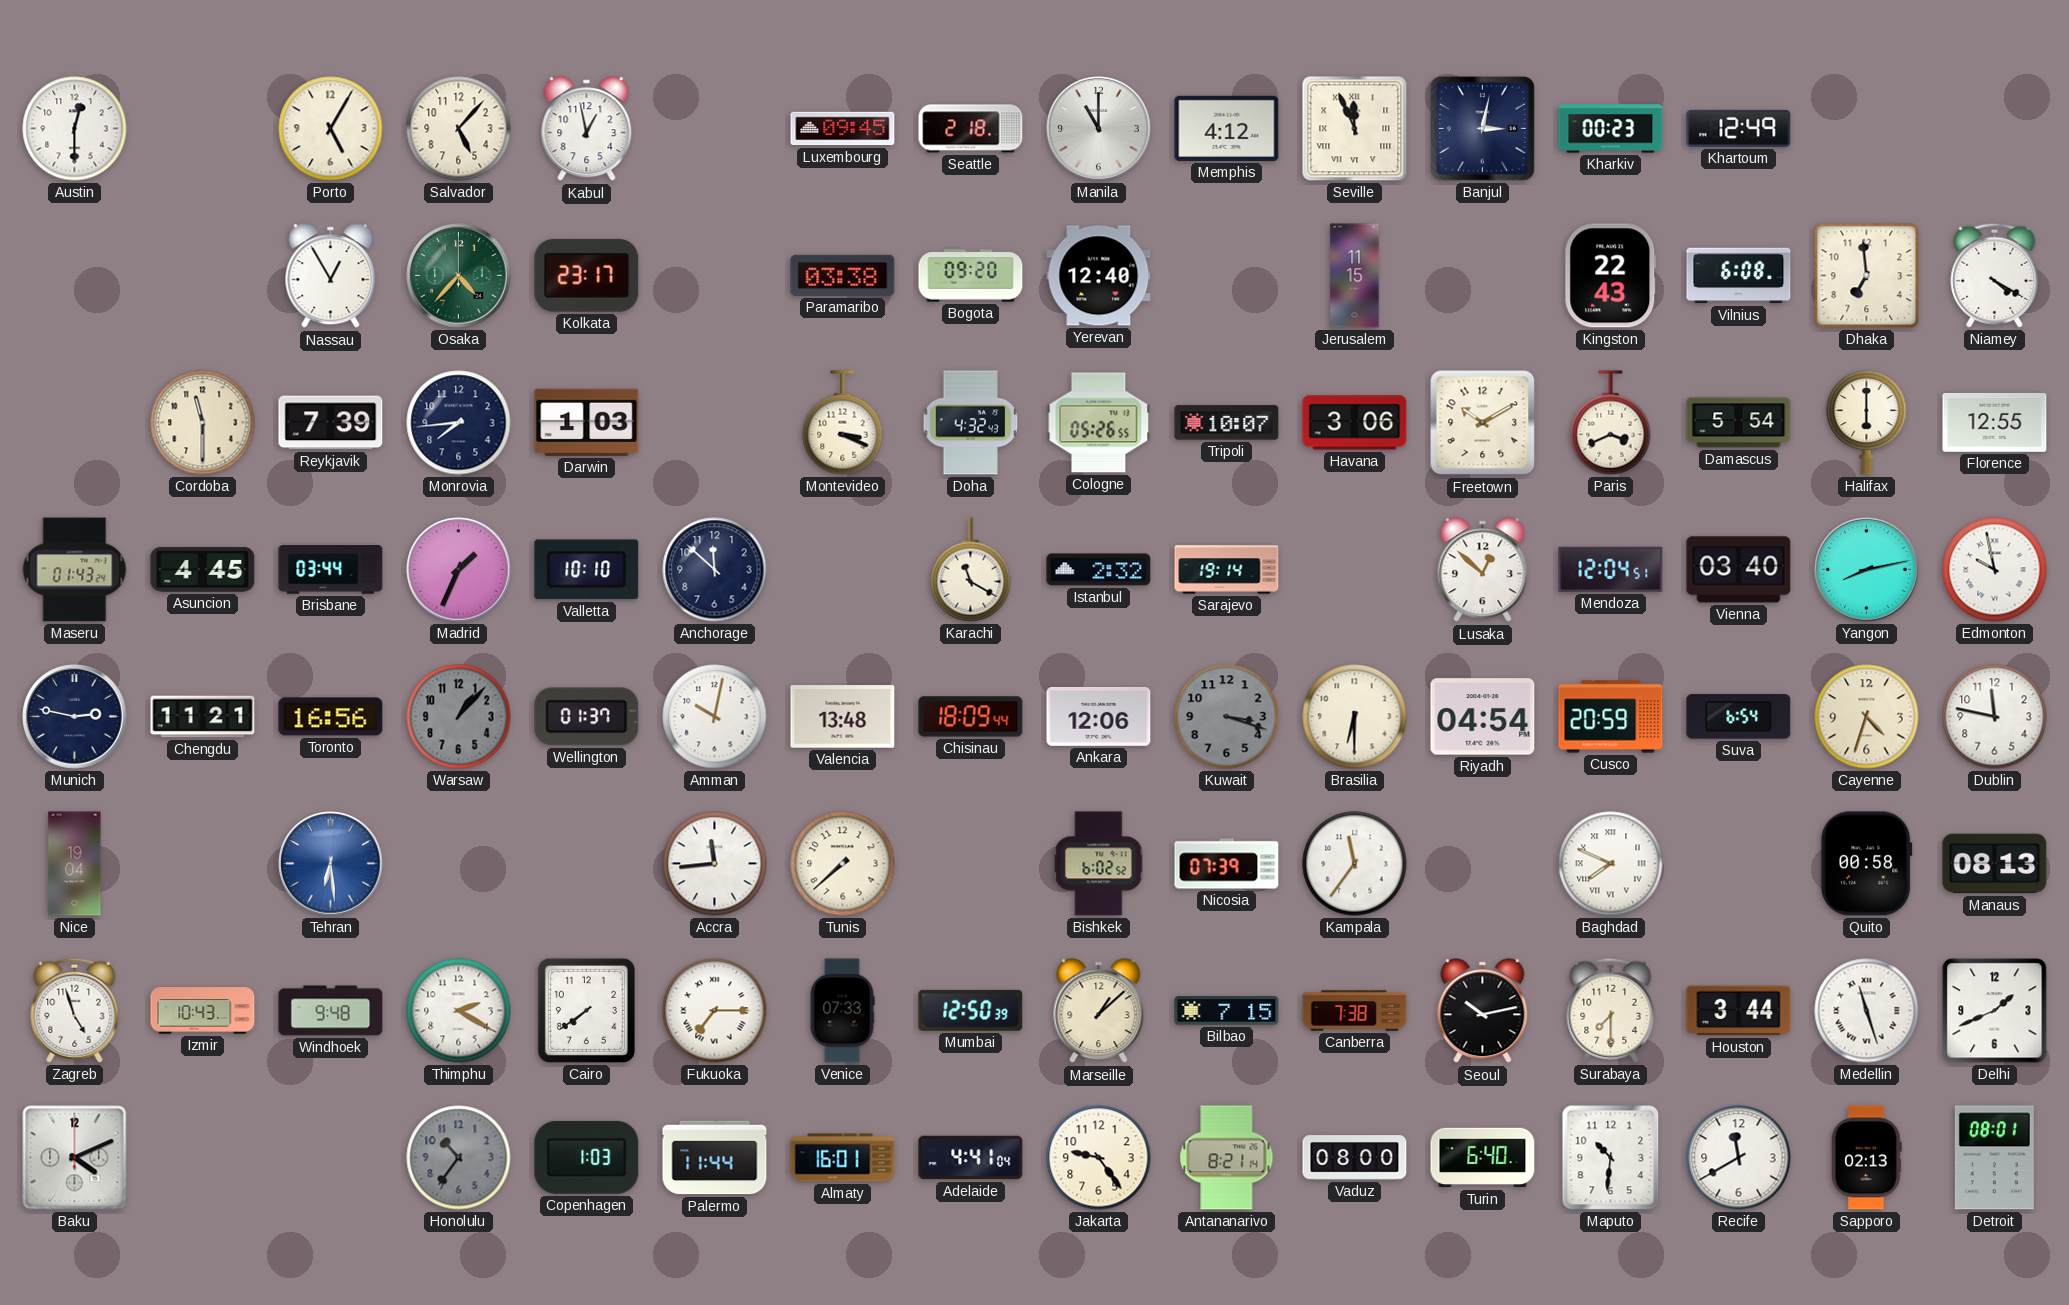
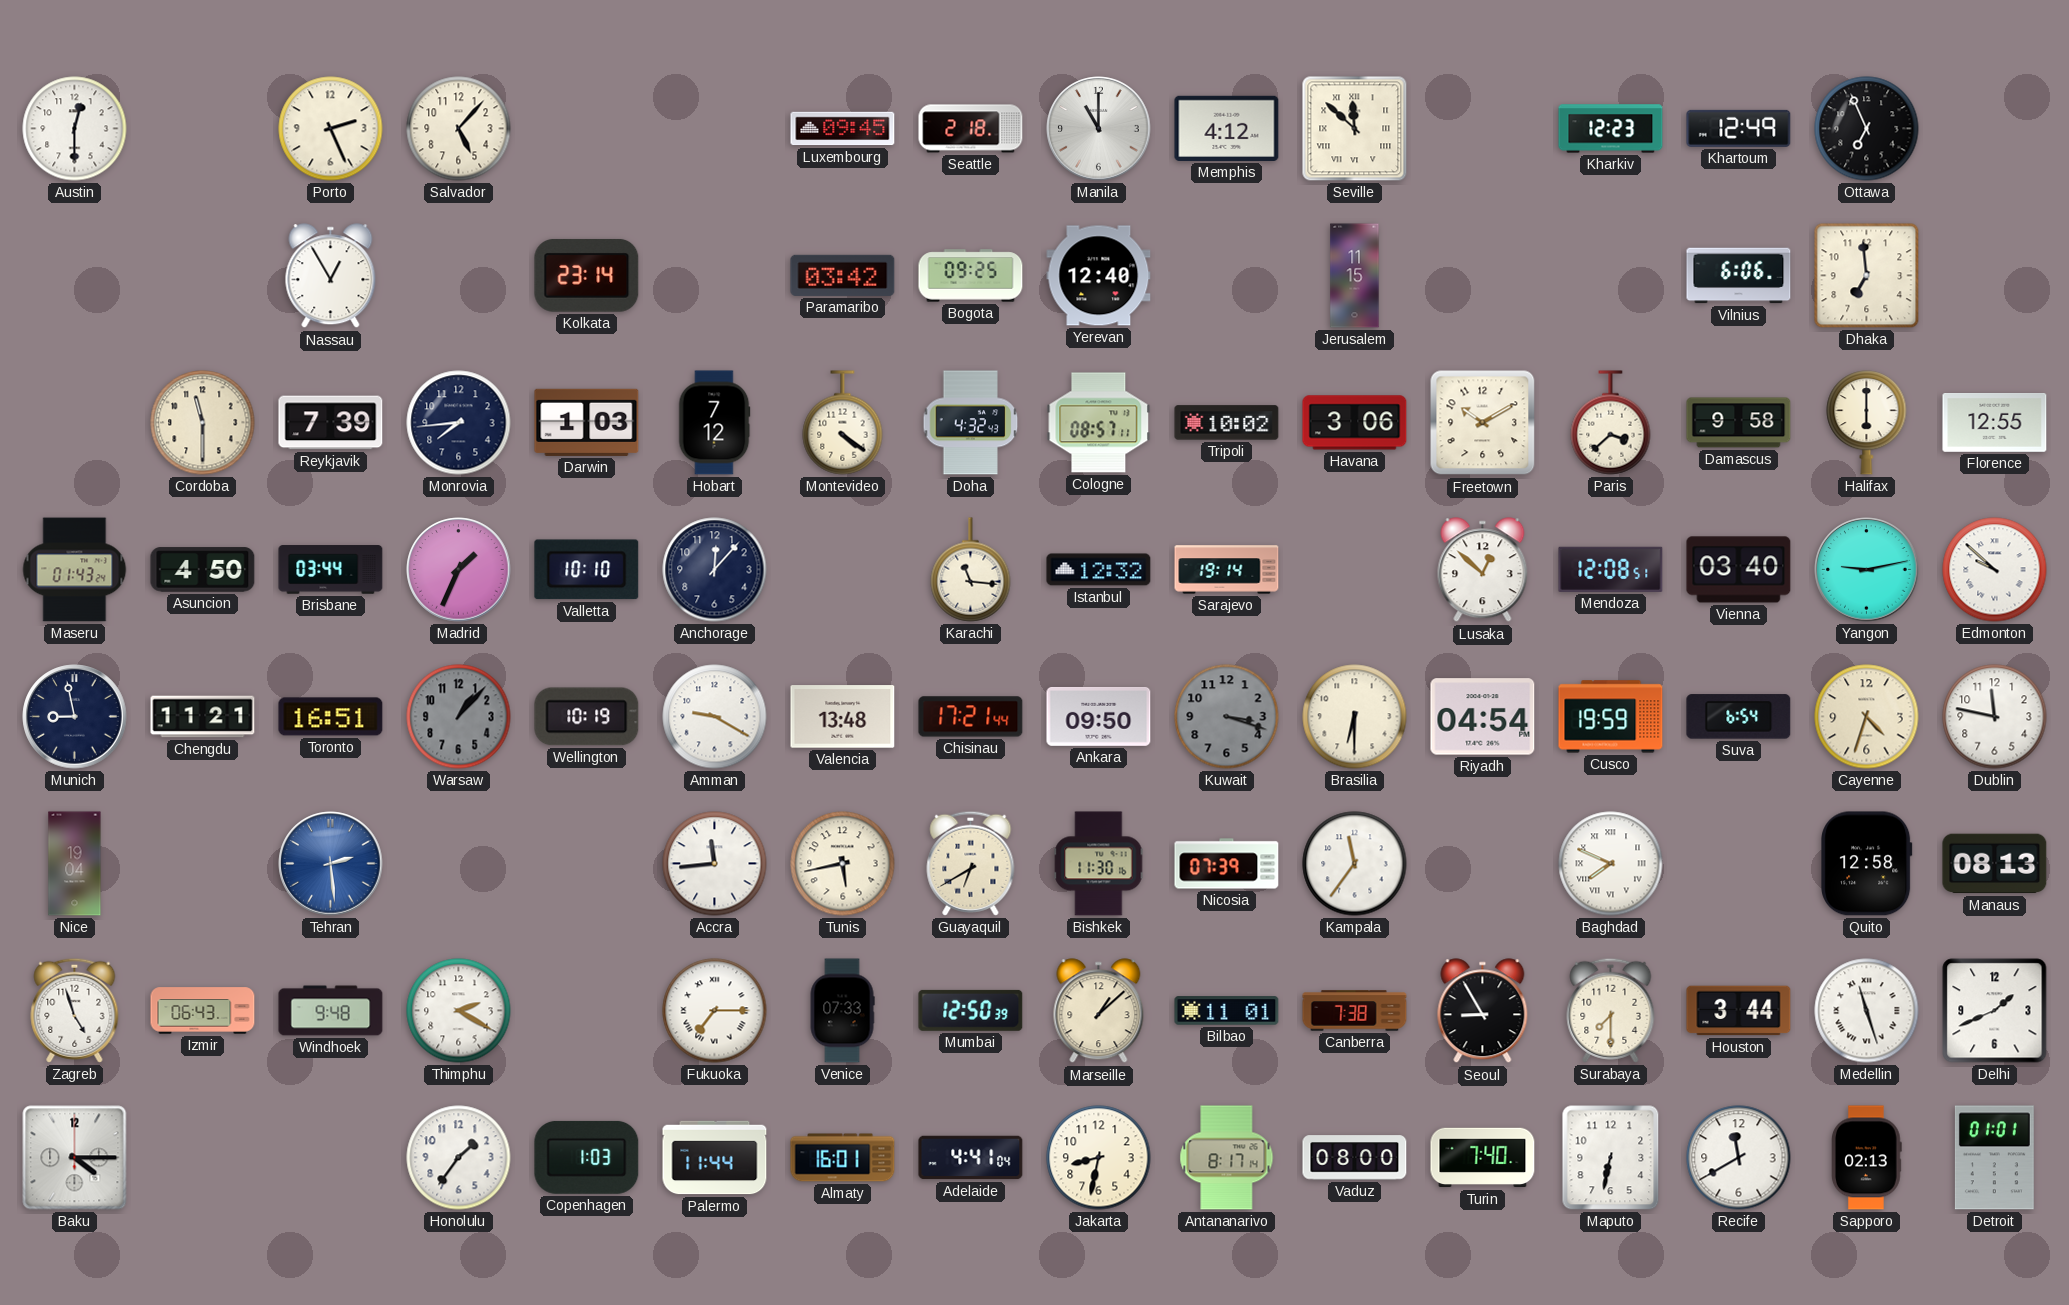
Porto: 5:05 -> 2:26
Kabul: 12:58 -> none
Seville: 11:56 -> 11:52
Banjul: 3:02 -> none
Kharkiv: 00:23 -> 12:23
Ottawa: none -> 6:56
Osaka: 4:37 -> none
Kolkata: 23:17 -> 23:14
Paramaribo: 03:38 -> 03:42
Bogota: 09:20 -> 09:25
Kingston: 22:43 -> none
Vilnius: 6:08 -> 6:06
Niamey: 4:20 -> none
Hobart: none -> 7:12
Montevideo: 3:19 -> 4:21
Cologne: 05:26 -> 08:57
Tripoli: 10:07 -> 10:02
Paris: 3:41 -> 3:38
Damascus: 5:54 -> 9:58
Asuncion: 4:45 -> 4:50
Anchorage: 11:52 -> 12:07
Karachi: 11:20 -> 11:16
Istanbul: 2:32 -> 12:32
Mendoza: 12:04 -> 12:08
Yangon: 8:13 -> 9:13
Edmonton: 9:58 -> 9:52
Munich: 2:47 -> 8:58
Toronto: 16:56 -> 16:51
Wellington: 01:37 -> 10:19
Amman: 10:02 -> 9:20
Chisinau: 18:09 -> 17:21
Ankara: 12:06 -> 09:50
Cusco: 20:59 -> 19:59
Tehran: 6:29 -> 2:29
Tunis: 7:38 -> 5:43
Guayaquil: none -> 6:40
Bishkek: 6:02 -> 11:30
Quito: 00:58 -> 12:58
Izmir: 10:43 -> 06:43
Cairo: 7:39 -> none
Bilbao: 7:15 -> 11:01
Seoul: 10:13 -> 8:55
Baku: 4:11 -> 4:15
Honolulu: 10:36 -> 1:36
Honolulu dial: grey -> white
Jakarta: 9:24 -> 8:32
Antananarivo: 8:21 -> 8:17
Turin: 6:40 -> 7:40
Maputo: 10:31 -> 6:32
Detroit: 08:01 -> 01:01
